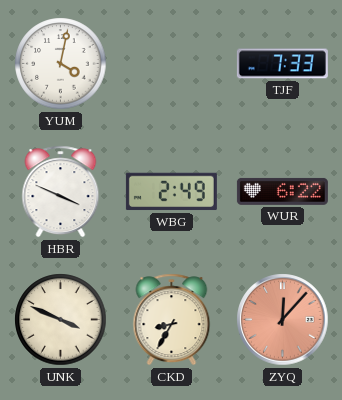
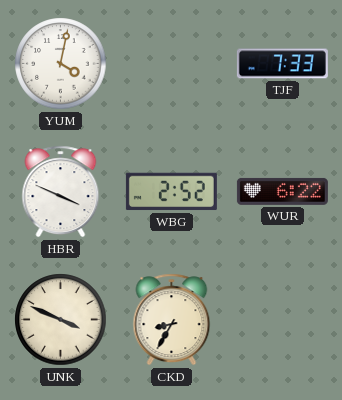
WBG: 2:49 -> 2:52
ZYQ: 12:07 -> none
